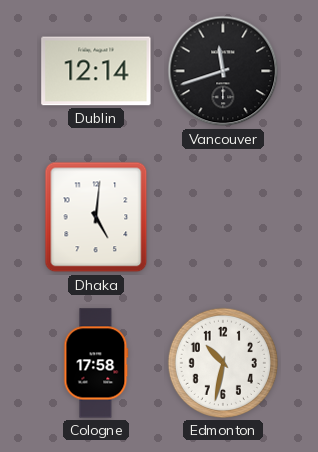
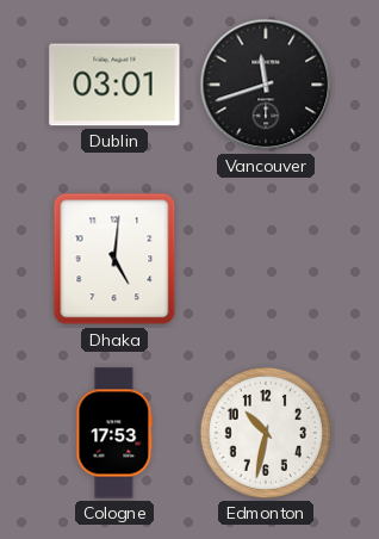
Dublin: 12:14 -> 03:01
Cologne: 17:58 -> 17:53
